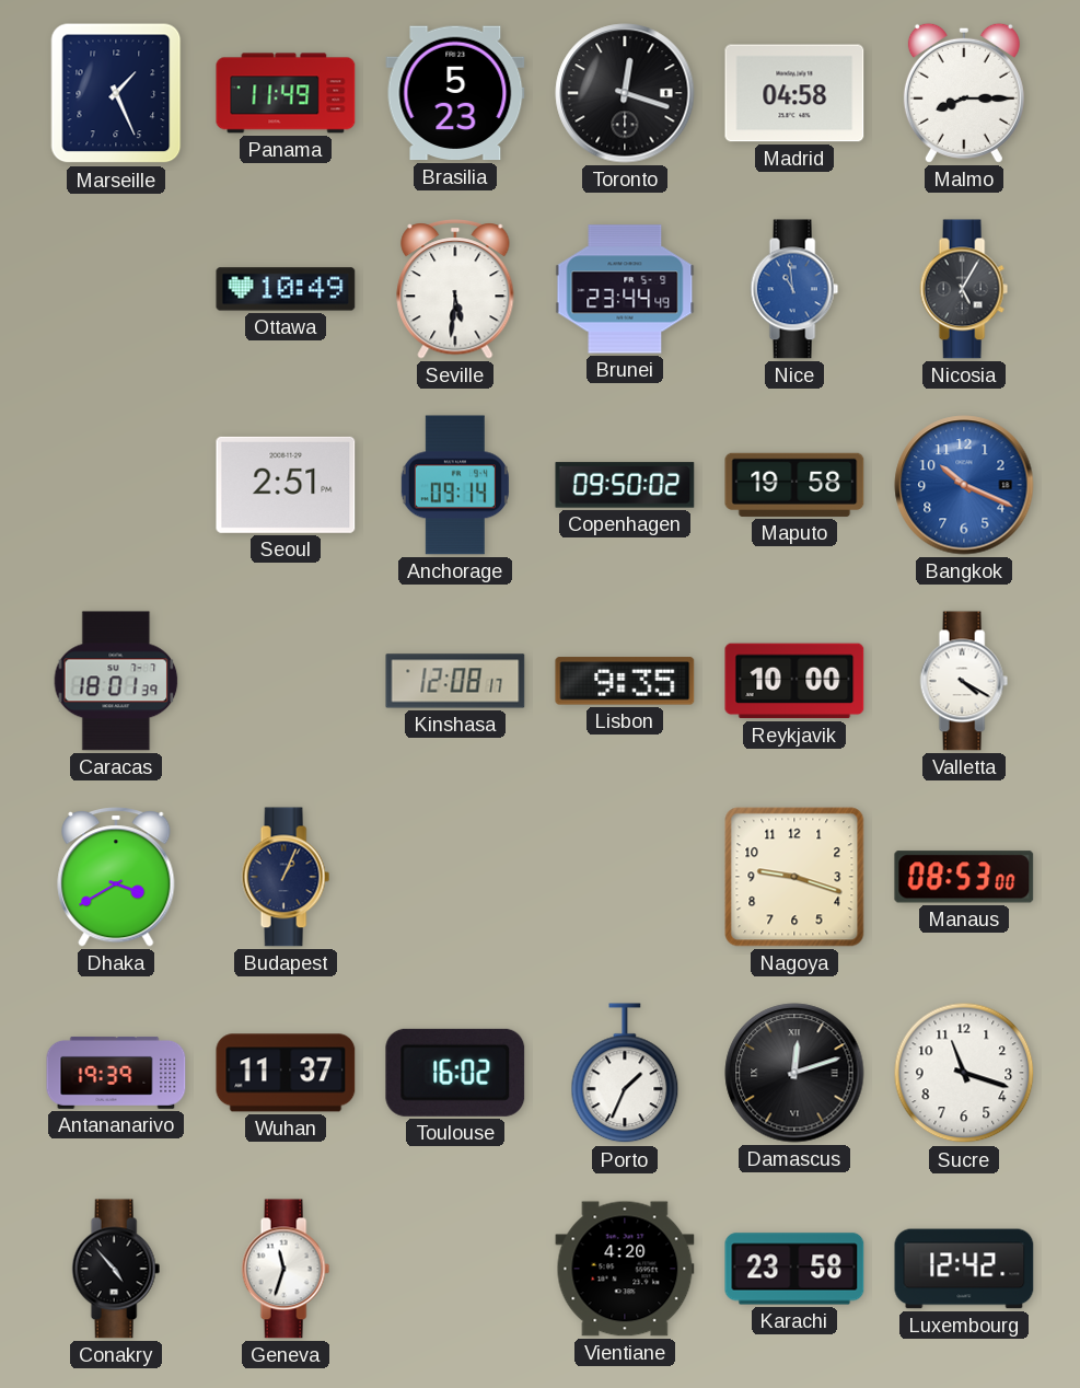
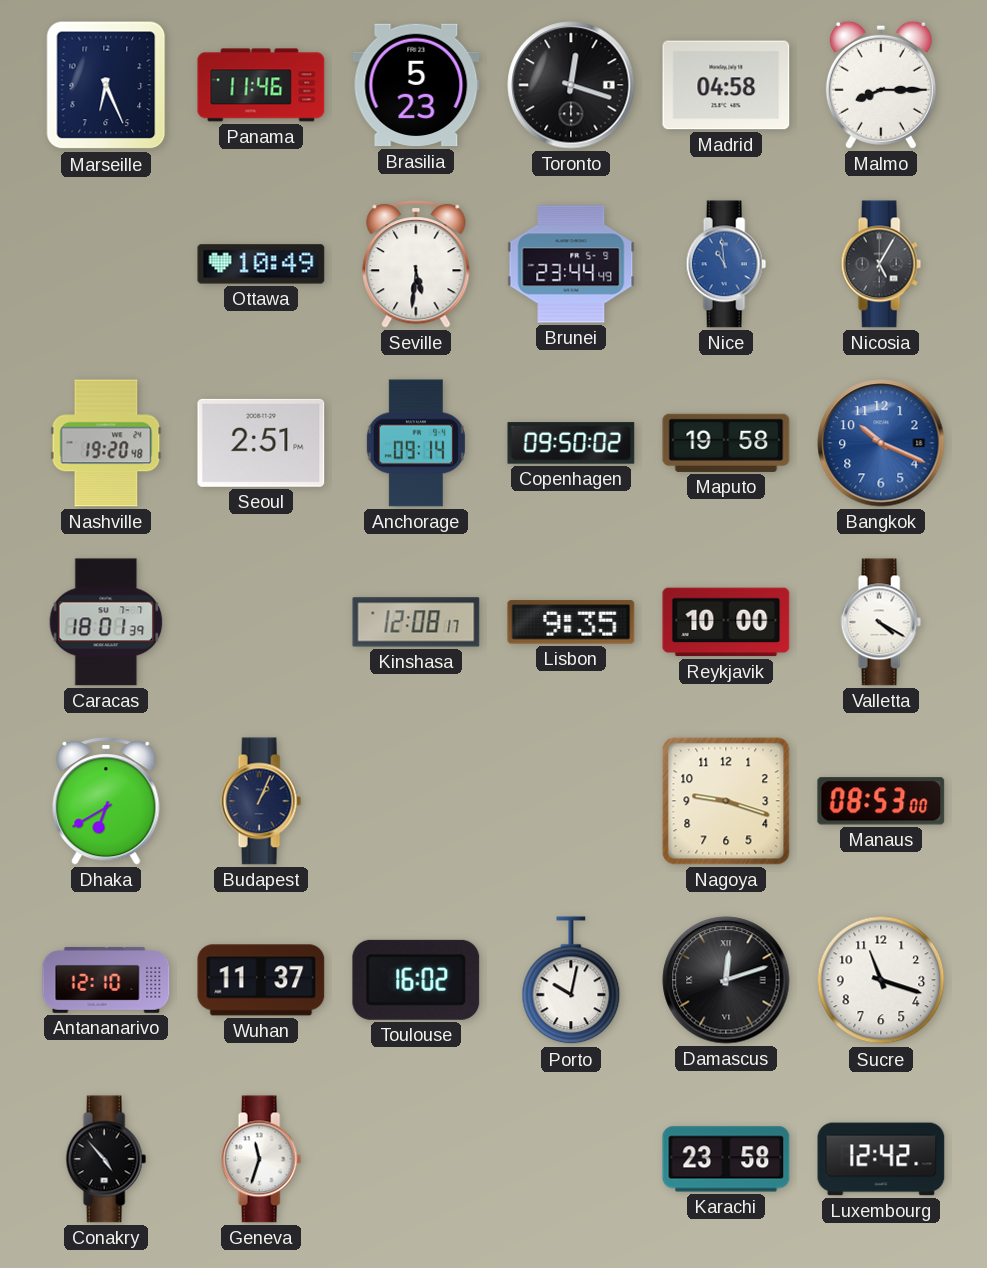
Marseille: 1:26 -> 6:26
Panama: 11:49 -> 11:46
Nashville: none -> 19:20
Dhaka: 3:40 -> 6:40
Antananarivo: 19:39 -> 12:10
Porto: 1:34 -> 10:02
Vientiane: 4:20 -> none
